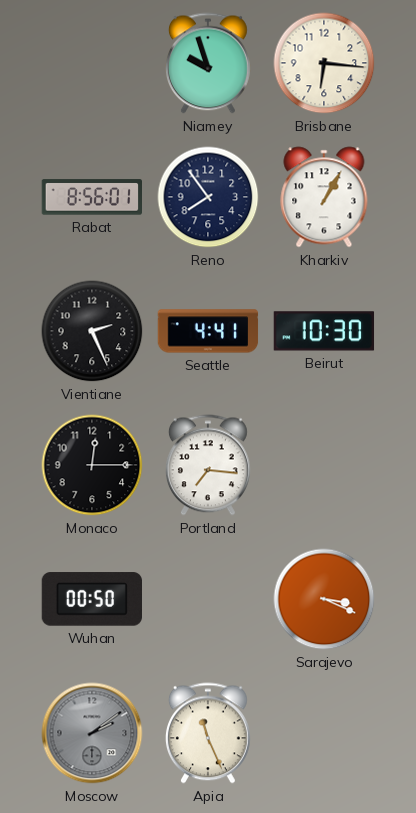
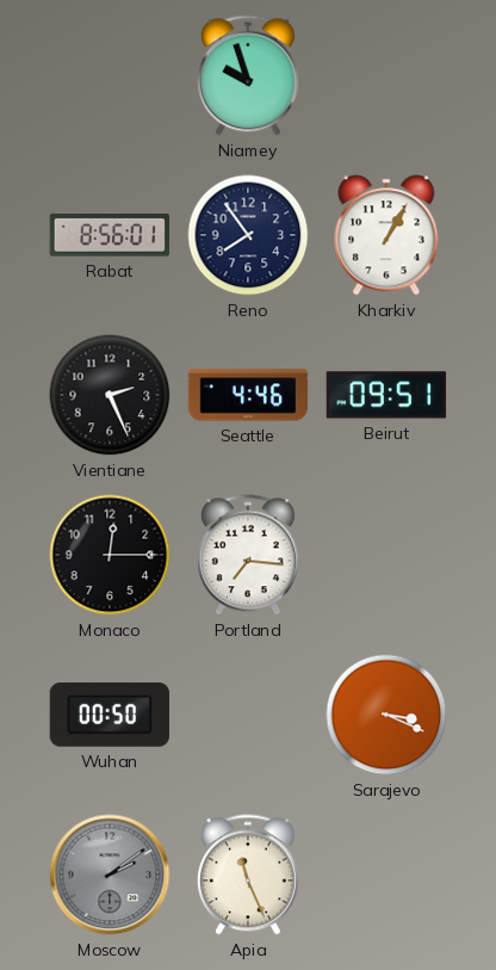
Brisbane: 6:16 -> none
Seattle: 4:41 -> 4:46
Beirut: 10:30 -> 09:51
